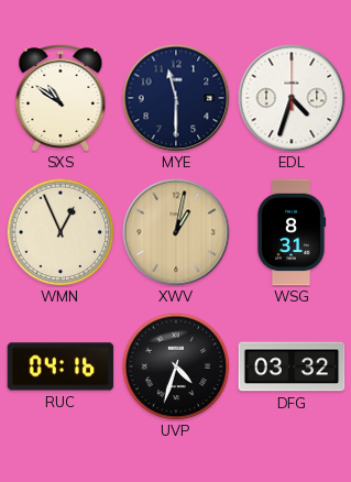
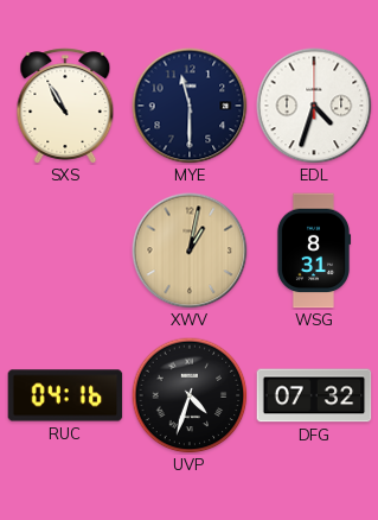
SXS: 10:51 -> 10:55
WMN: 12:56 -> none
DFG: 03:32 -> 07:32
